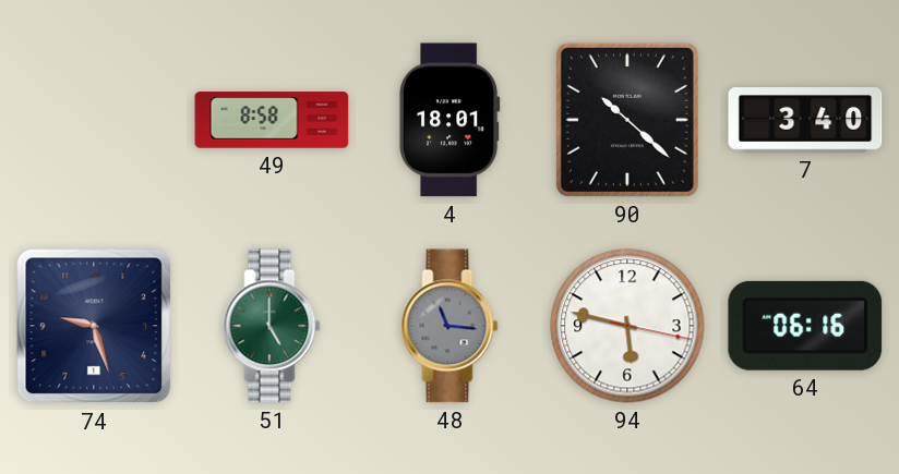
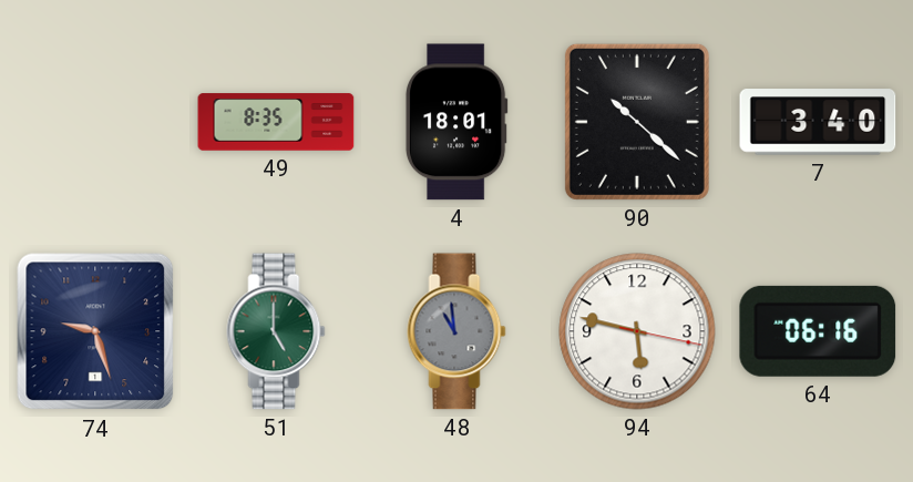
49: 8:58 -> 8:35
48: 11:16 -> 10:59
